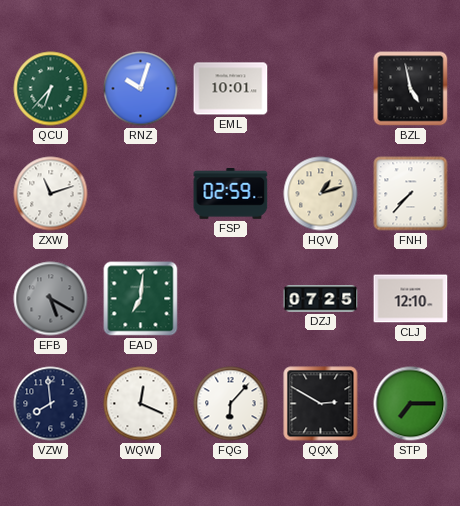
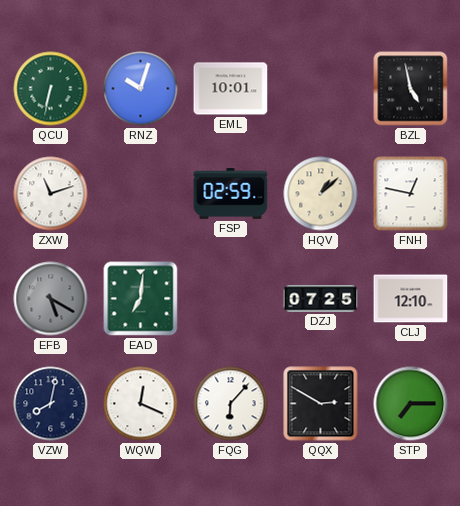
QCU: 6:37 -> 6:32
HQV: 1:12 -> 1:08
FNH: 7:37 -> 12:47
VZW: 7:59 -> 8:02
